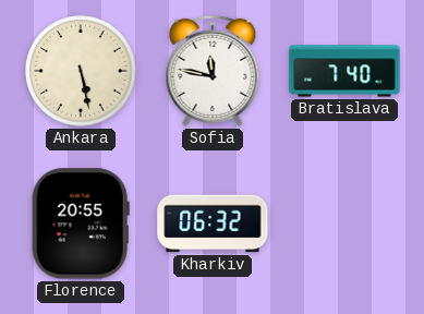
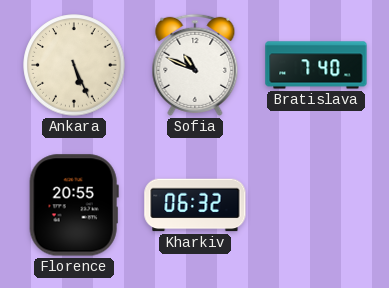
Ankara: 5:28 -> 5:26
Sofia: 11:47 -> 10:49
